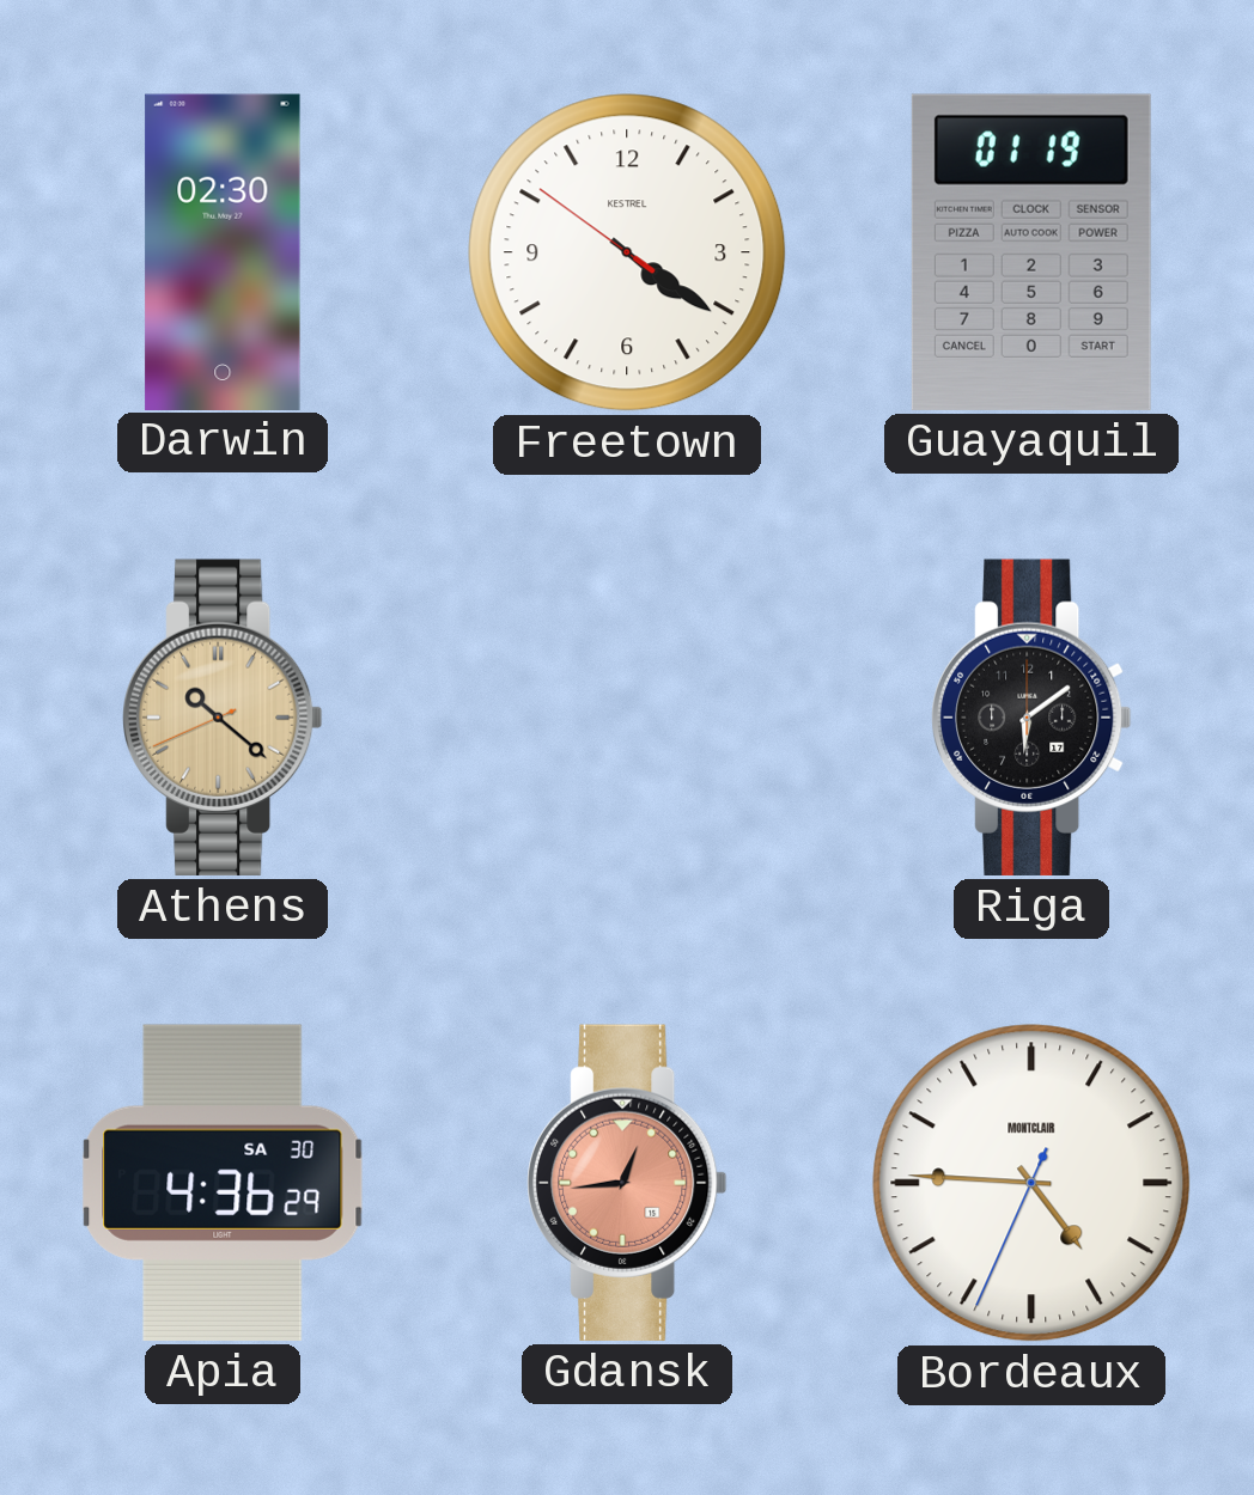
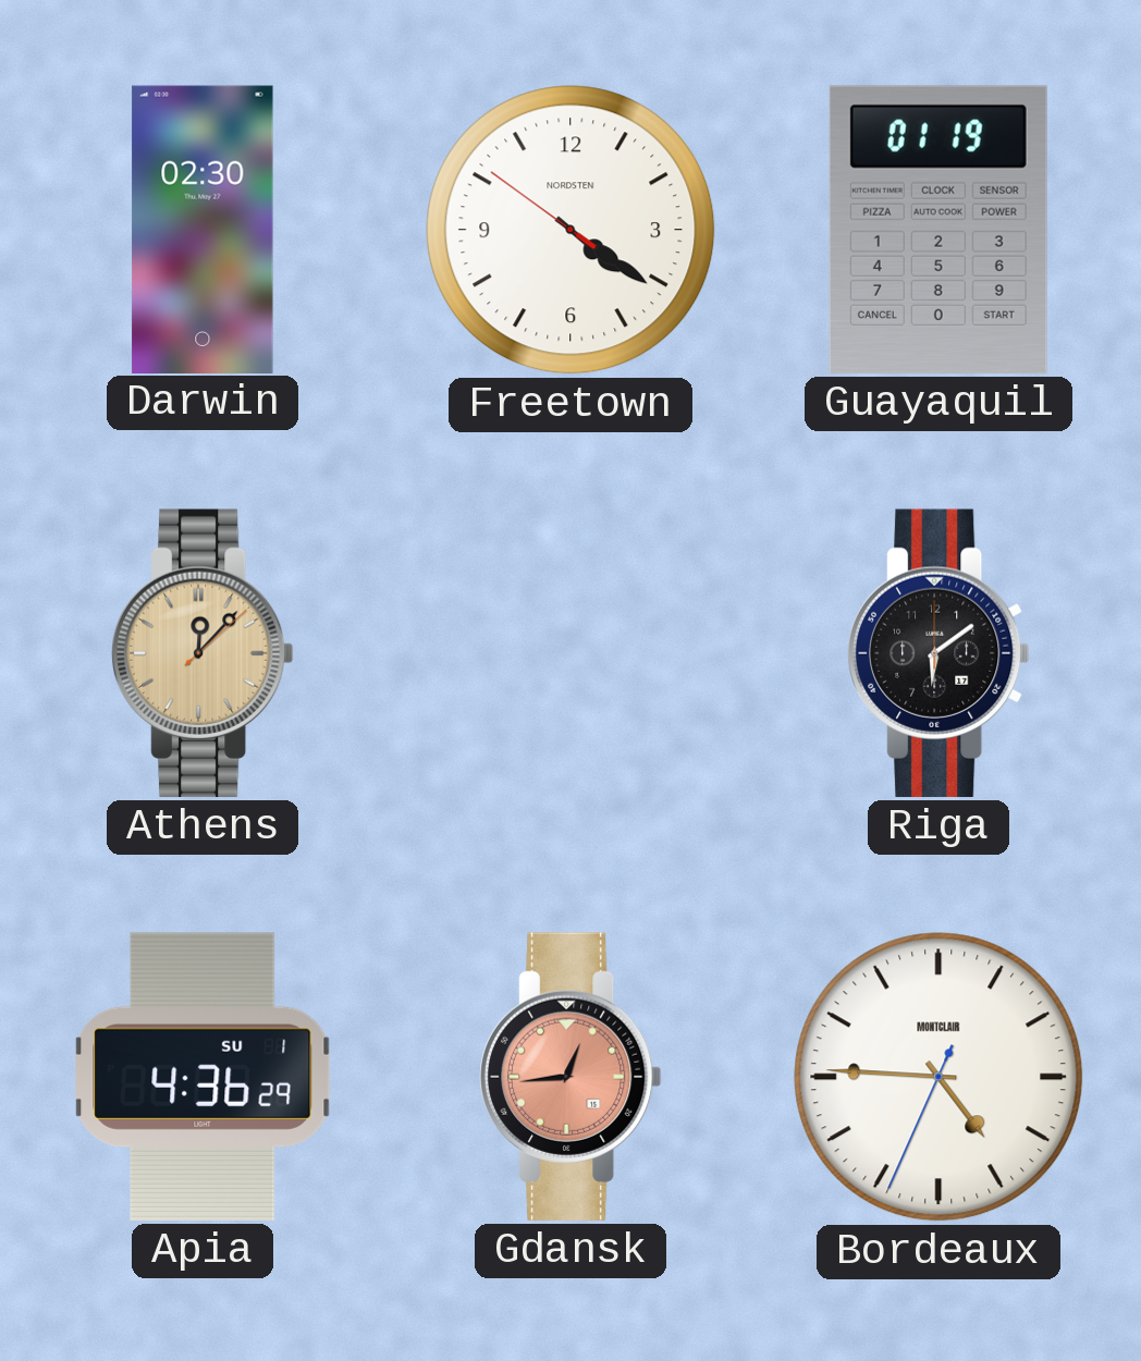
Freetown brand: KESTREL -> NORDSTEN
Athens: 10:21 -> 12:07
Apia date: SA 30 -> SU 1
